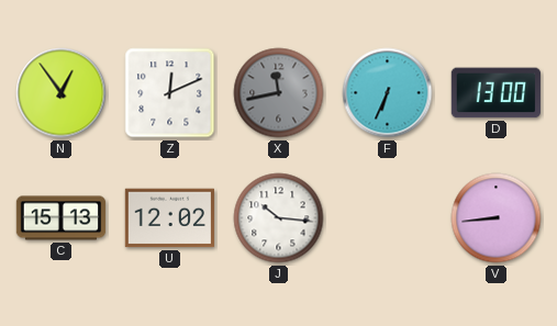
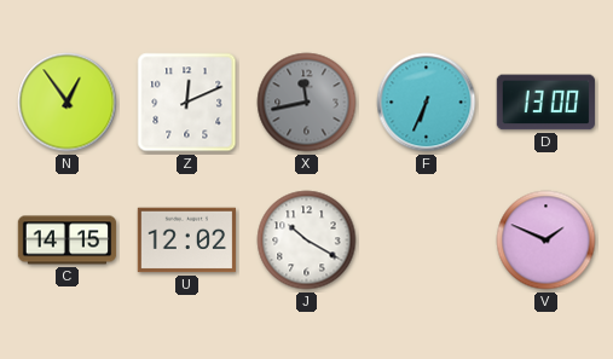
C: 15:13 -> 14:15
J: 10:16 -> 10:20
V: 8:44 -> 1:49
